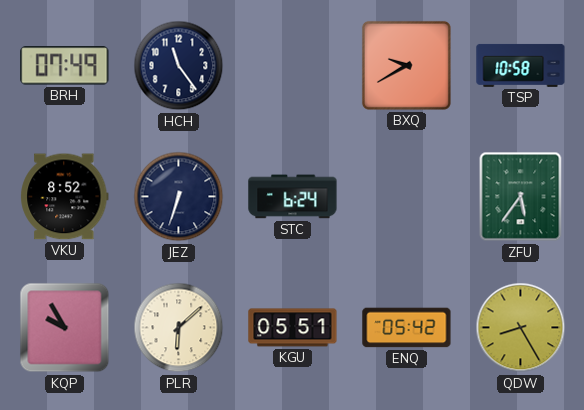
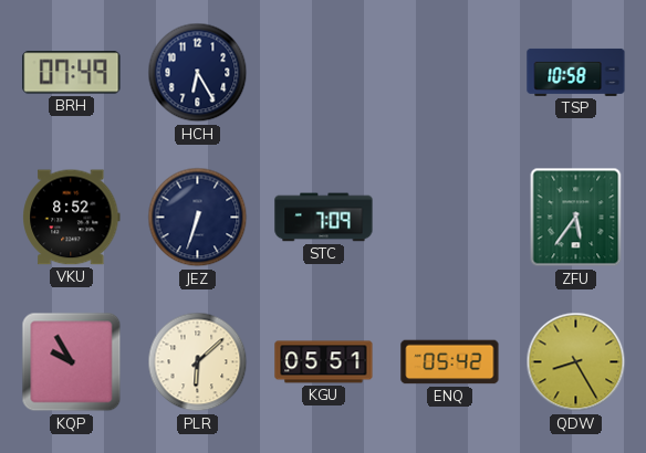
HCH: 11:24 -> 6:25
BXQ: 9:40 -> none
STC: 6:24 -> 7:09
